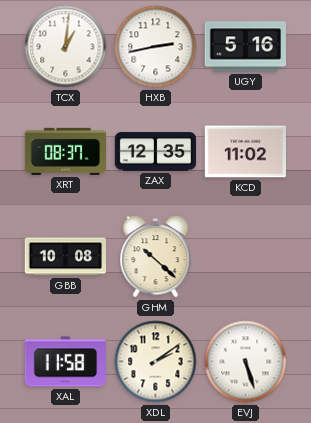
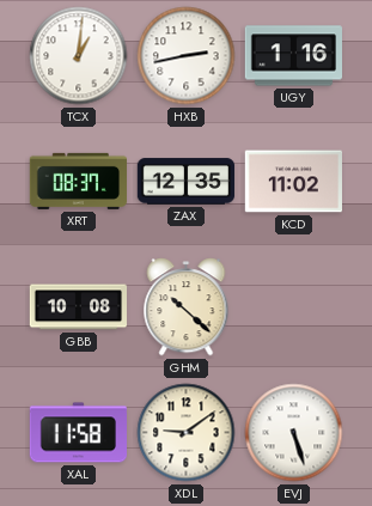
UGY: 5:16 -> 1:16
XDL: 2:09 -> 9:09
